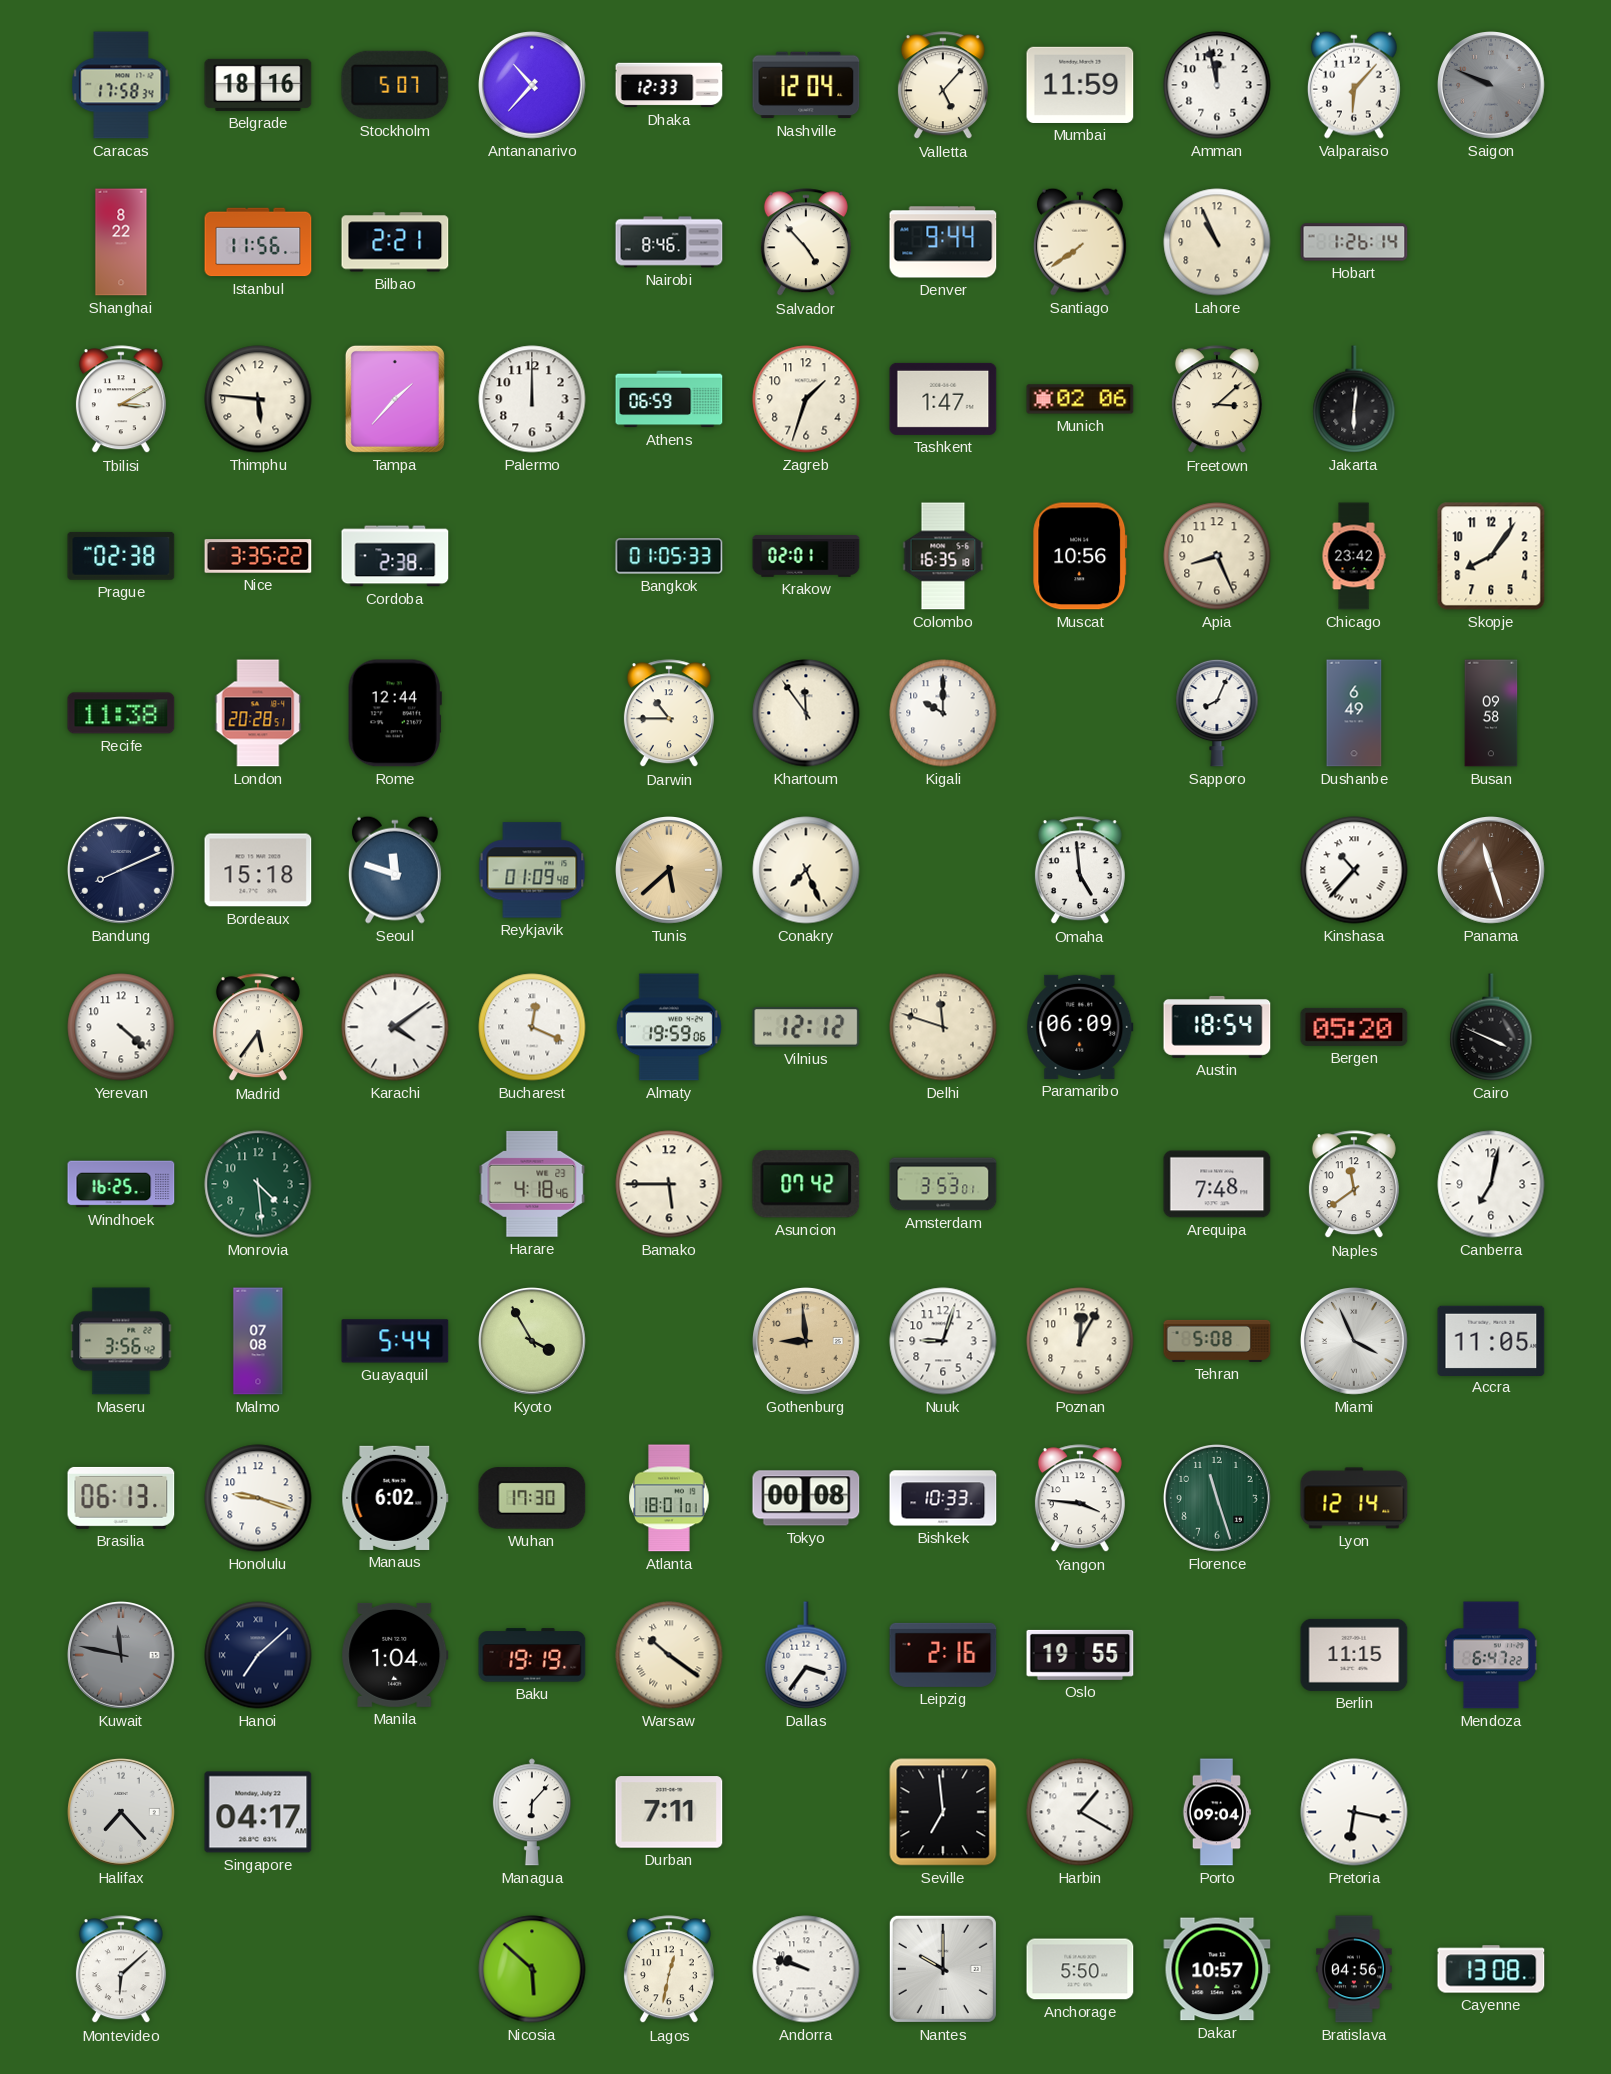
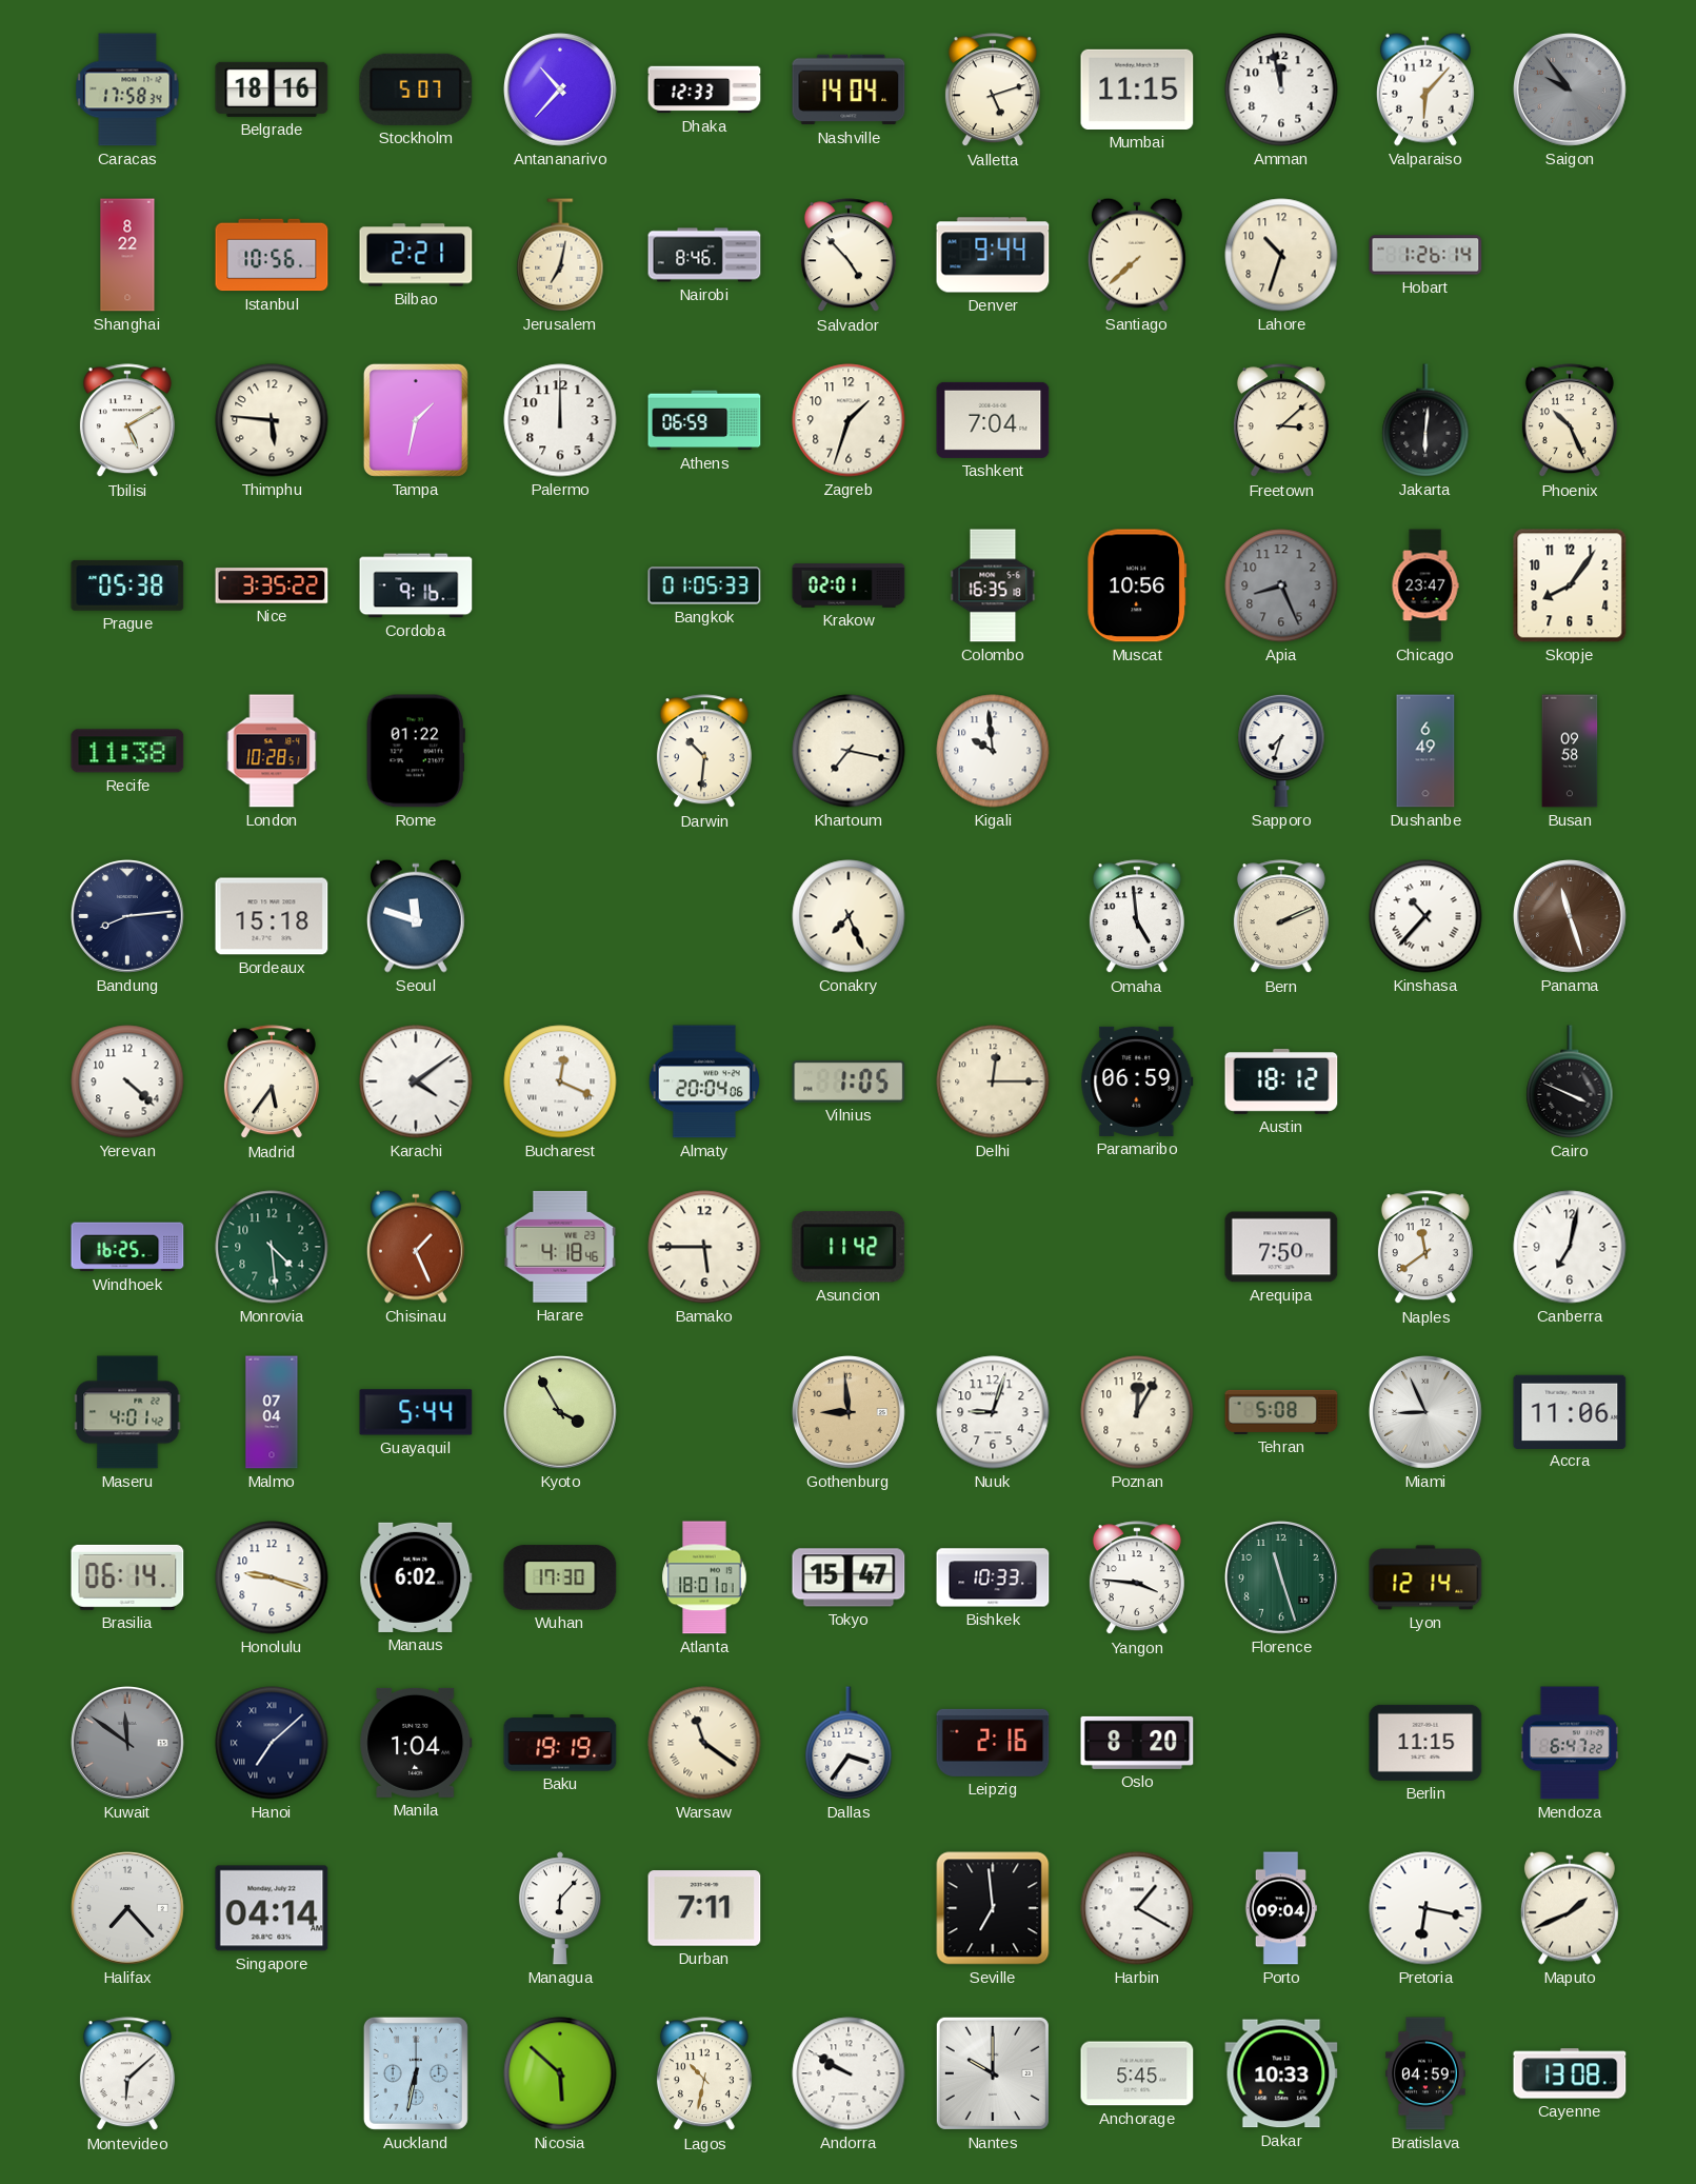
Nashville: 12:04 -> 14:04
Valletta: 5:07 -> 5:12
Mumbai: 11:59 -> 11:15
Saigon: 9:49 -> 9:54
Istanbul: 11:56 -> 10:56
Jerusalem: none -> 7:02
Santiago: 7:39 -> 7:38
Lahore: 10:56 -> 10:33
Tbilisi: 3:10 -> 5:10
Tampa: 1:37 -> 1:32
Tashkent: 1:47 -> 7:04
Munich: 02:06 -> none
Phoenix: none -> 10:26
Prague: 02:38 -> 05:38
Cordoba: 2:38 -> 9:16
Apia dial: cream -> grey
Chicago: 23:42 -> 23:47
London: 20:28 -> 10:28
Rome: 12:44 -> 01:22
Darwin: 10:45 -> 10:31
Khartoum: 11:54 -> 7:17
Kigali: 10:00 -> 9:59
Sapporo: 8:04 -> 7:33
Bandung: 8:11 -> 8:14
Reykjavik: 01:09 -> none
Tunis: 5:38 -> none
Bern: none -> 2:11
Almaty: 19:59 -> 20:04
Vilnius: 12:12 -> 1:05
Delhi: 11:48 -> 12:15
Paramaribo: 06:09 -> 06:59
Austin: 18:54 -> 18:12
Bergen: 05:20 -> none
Chisinau: none -> 1:26
Asuncion: 07:42 -> 11:42
Amsterdam: 3:53 -> none
Arequipa: 7:48 -> 7:50
Maseru: 3:56 -> 4:01
Malmo: 07:08 -> 07:04
Miami: 3:56 -> 8:56
Accra: 11:05 -> 11:06
Brasilia: 06:13 -> 06:14
Tokyo: 00:08 -> 15:47
Kuwait: 11:47 -> 11:51
Warsaw: 10:21 -> 11:21
Oslo: 19:55 -> 8:20
Singapore: 04:17 -> 04:14
Maputo: none -> 1:41
Auckland: none -> 6:32
Lagos: 12:32 -> 10:32
Andorra: 9:48 -> 9:50
Anchorage: 5:50 -> 5:45
Dakar: 10:57 -> 10:33
Bratislava: 04:56 -> 04:59
